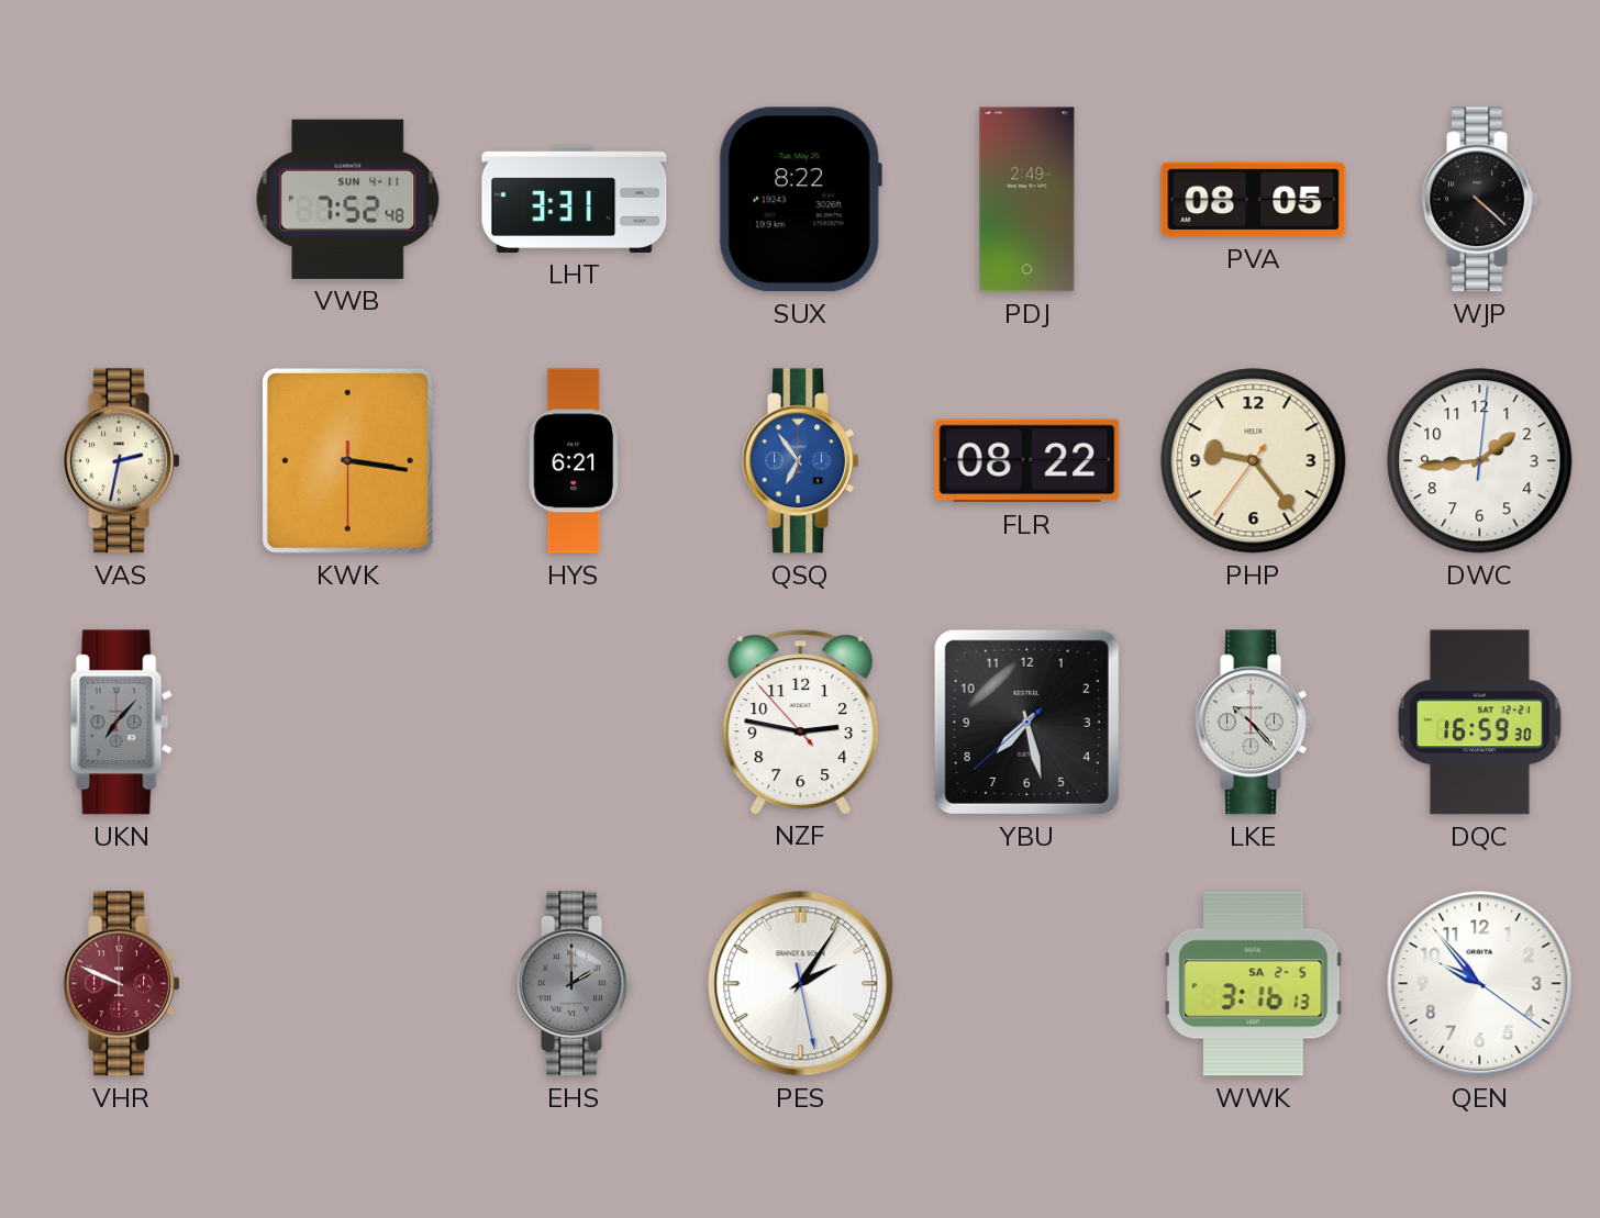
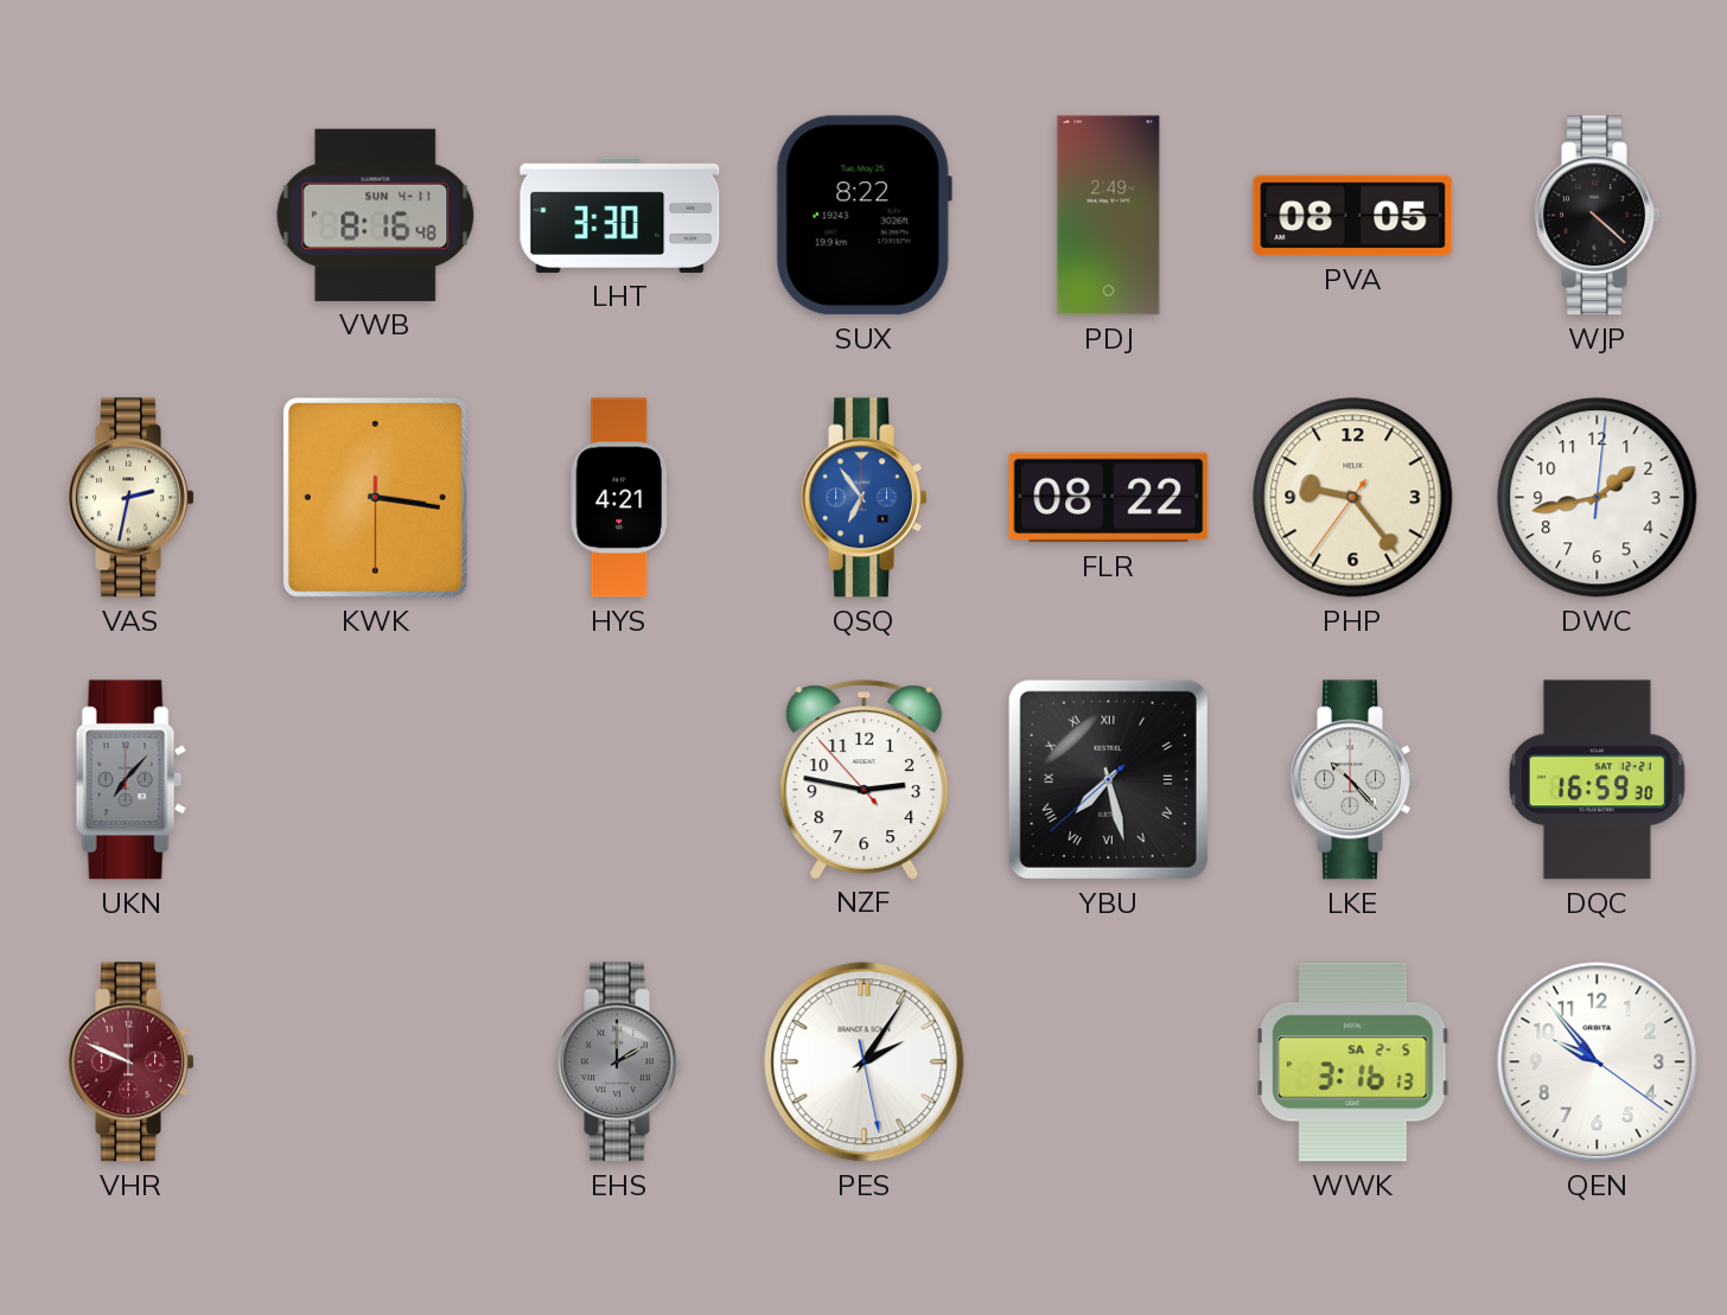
VWB: 7:52 -> 8:16
LHT: 3:31 -> 3:30
HYS: 6:21 -> 4:21
DWC: 1:44 -> 1:43
YBU numerals: Arabic -> Roman
